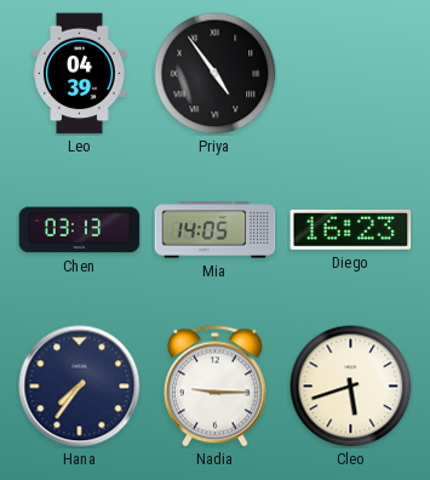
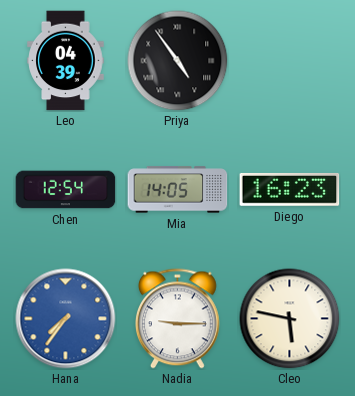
Chen: 03:13 -> 12:54
Hana dial: navy -> blue
Cleo: 5:42 -> 5:47
